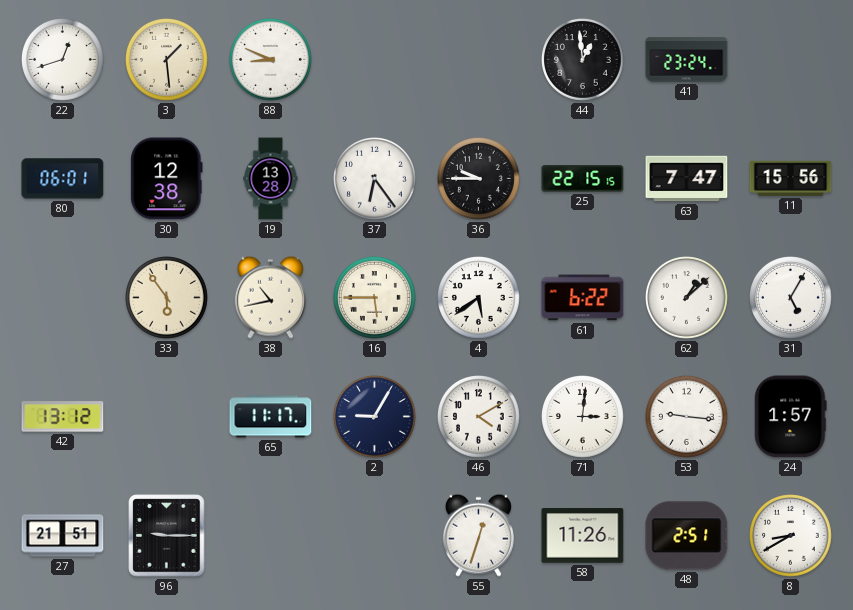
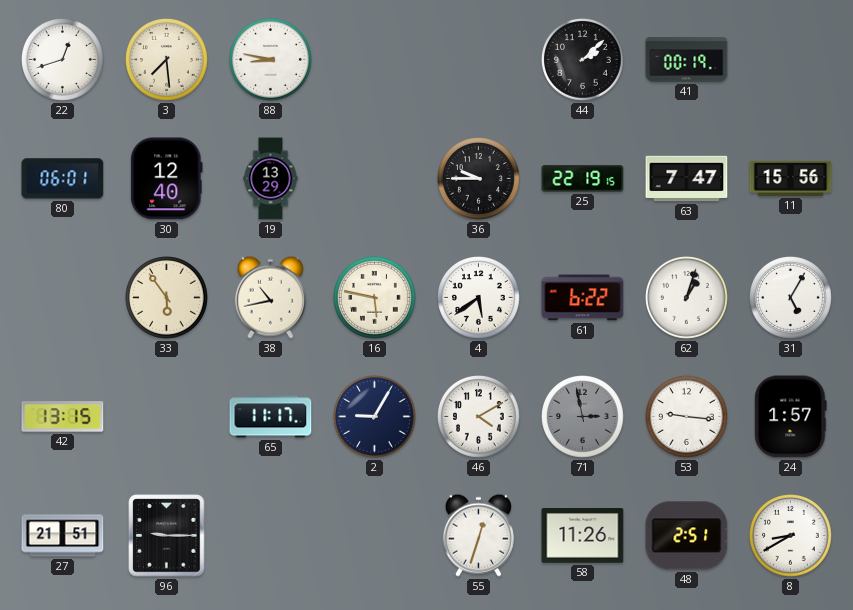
3: 1:29 -> 7:29
88: 8:49 -> 8:47
44: 12:59 -> 2:08
41: 23:24 -> 00:19
30: 12:38 -> 12:40
19: 13:28 -> 13:29
37: 6:24 -> none
25: 22:15 -> 22:19
16: 5:45 -> 5:47
62: 1:08 -> 1:03
42: 13:12 -> 13:15
71: 3:01 -> 2:58
71 dial: white -> grey
